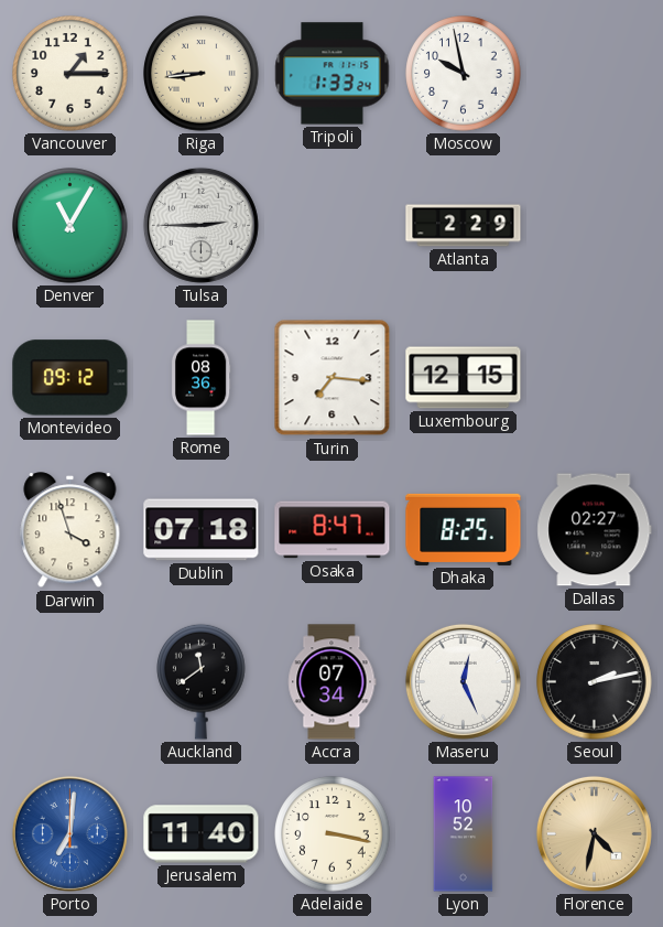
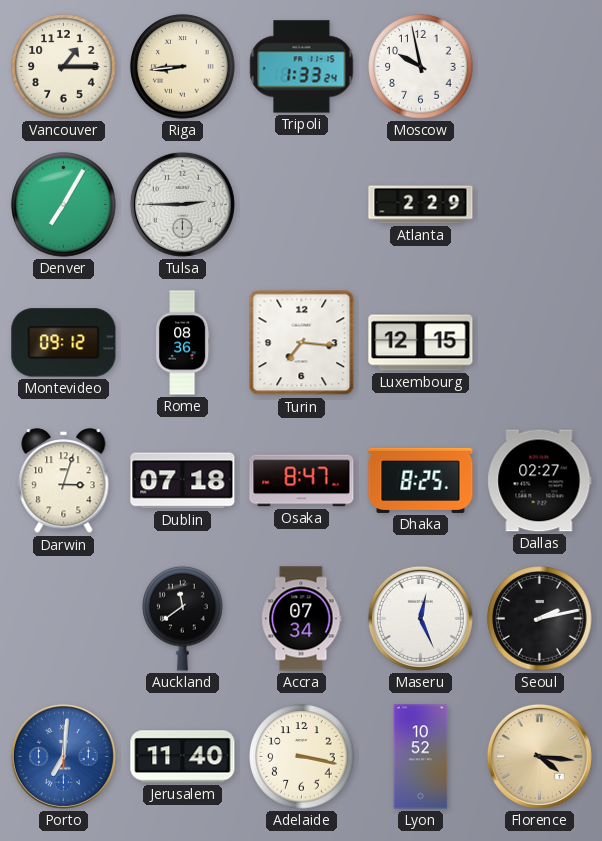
Denver: 11:05 -> 7:05
Darwin: 3:57 -> 3:03
Florence: 4:32 -> 4:16
